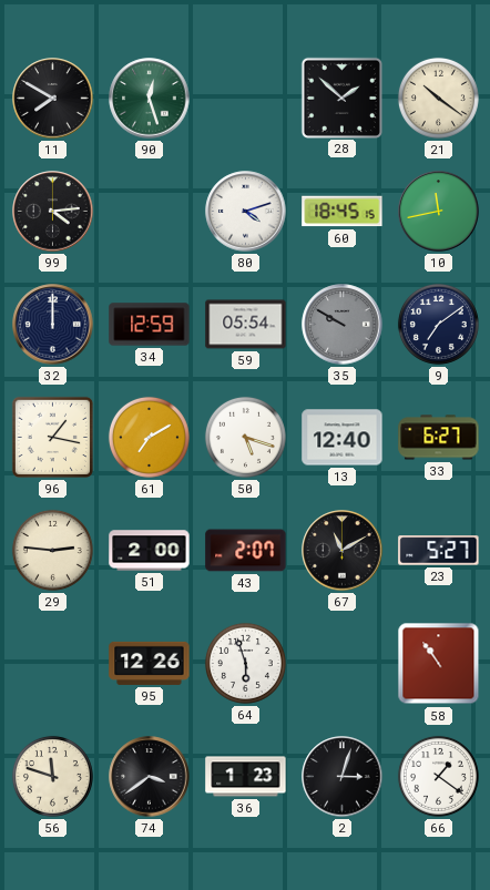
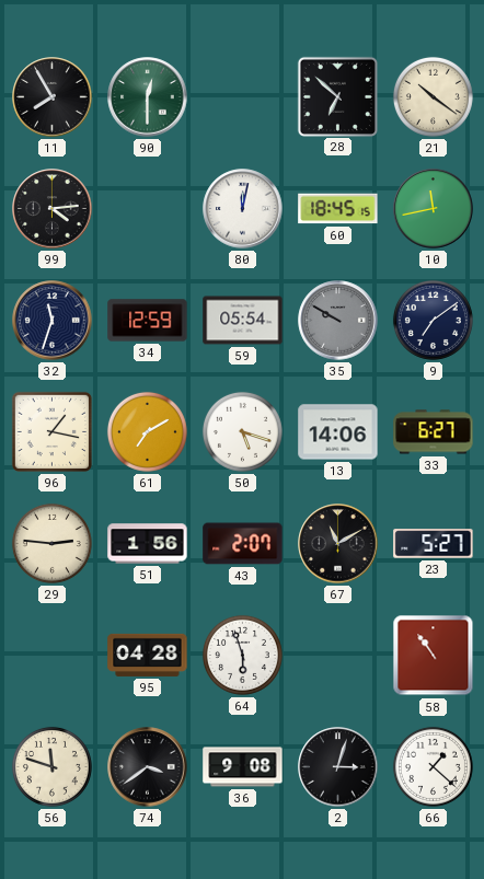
11: 7:50 -> 7:55
90: 12:27 -> 12:30
28: 1:52 -> 6:52
80: 4:12 -> 12:02
32: 12:00 -> 11:33
13: 12:40 -> 14:06
51: 2:00 -> 1:56
95: 12:26 -> 04:28
36: 1:23 -> 9:08
66: 1:21 -> 1:22
